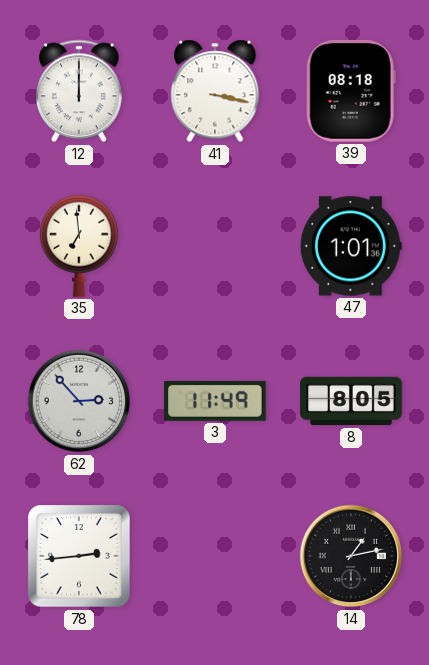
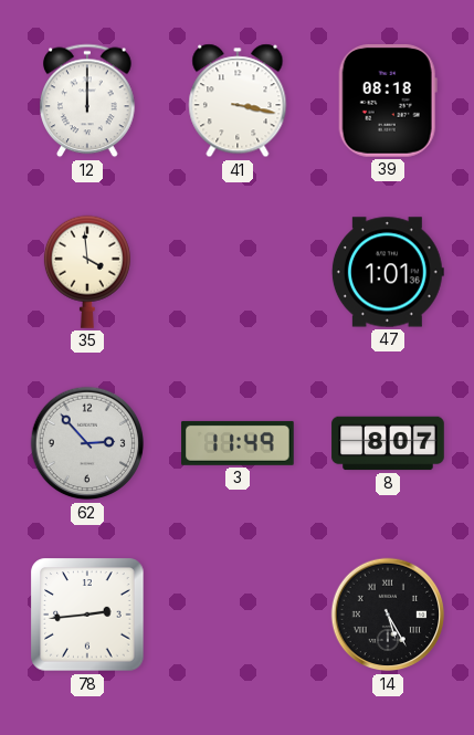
35: 6:59 -> 3:59
8: 8:05 -> 8:07
14: 1:13 -> 5:25
